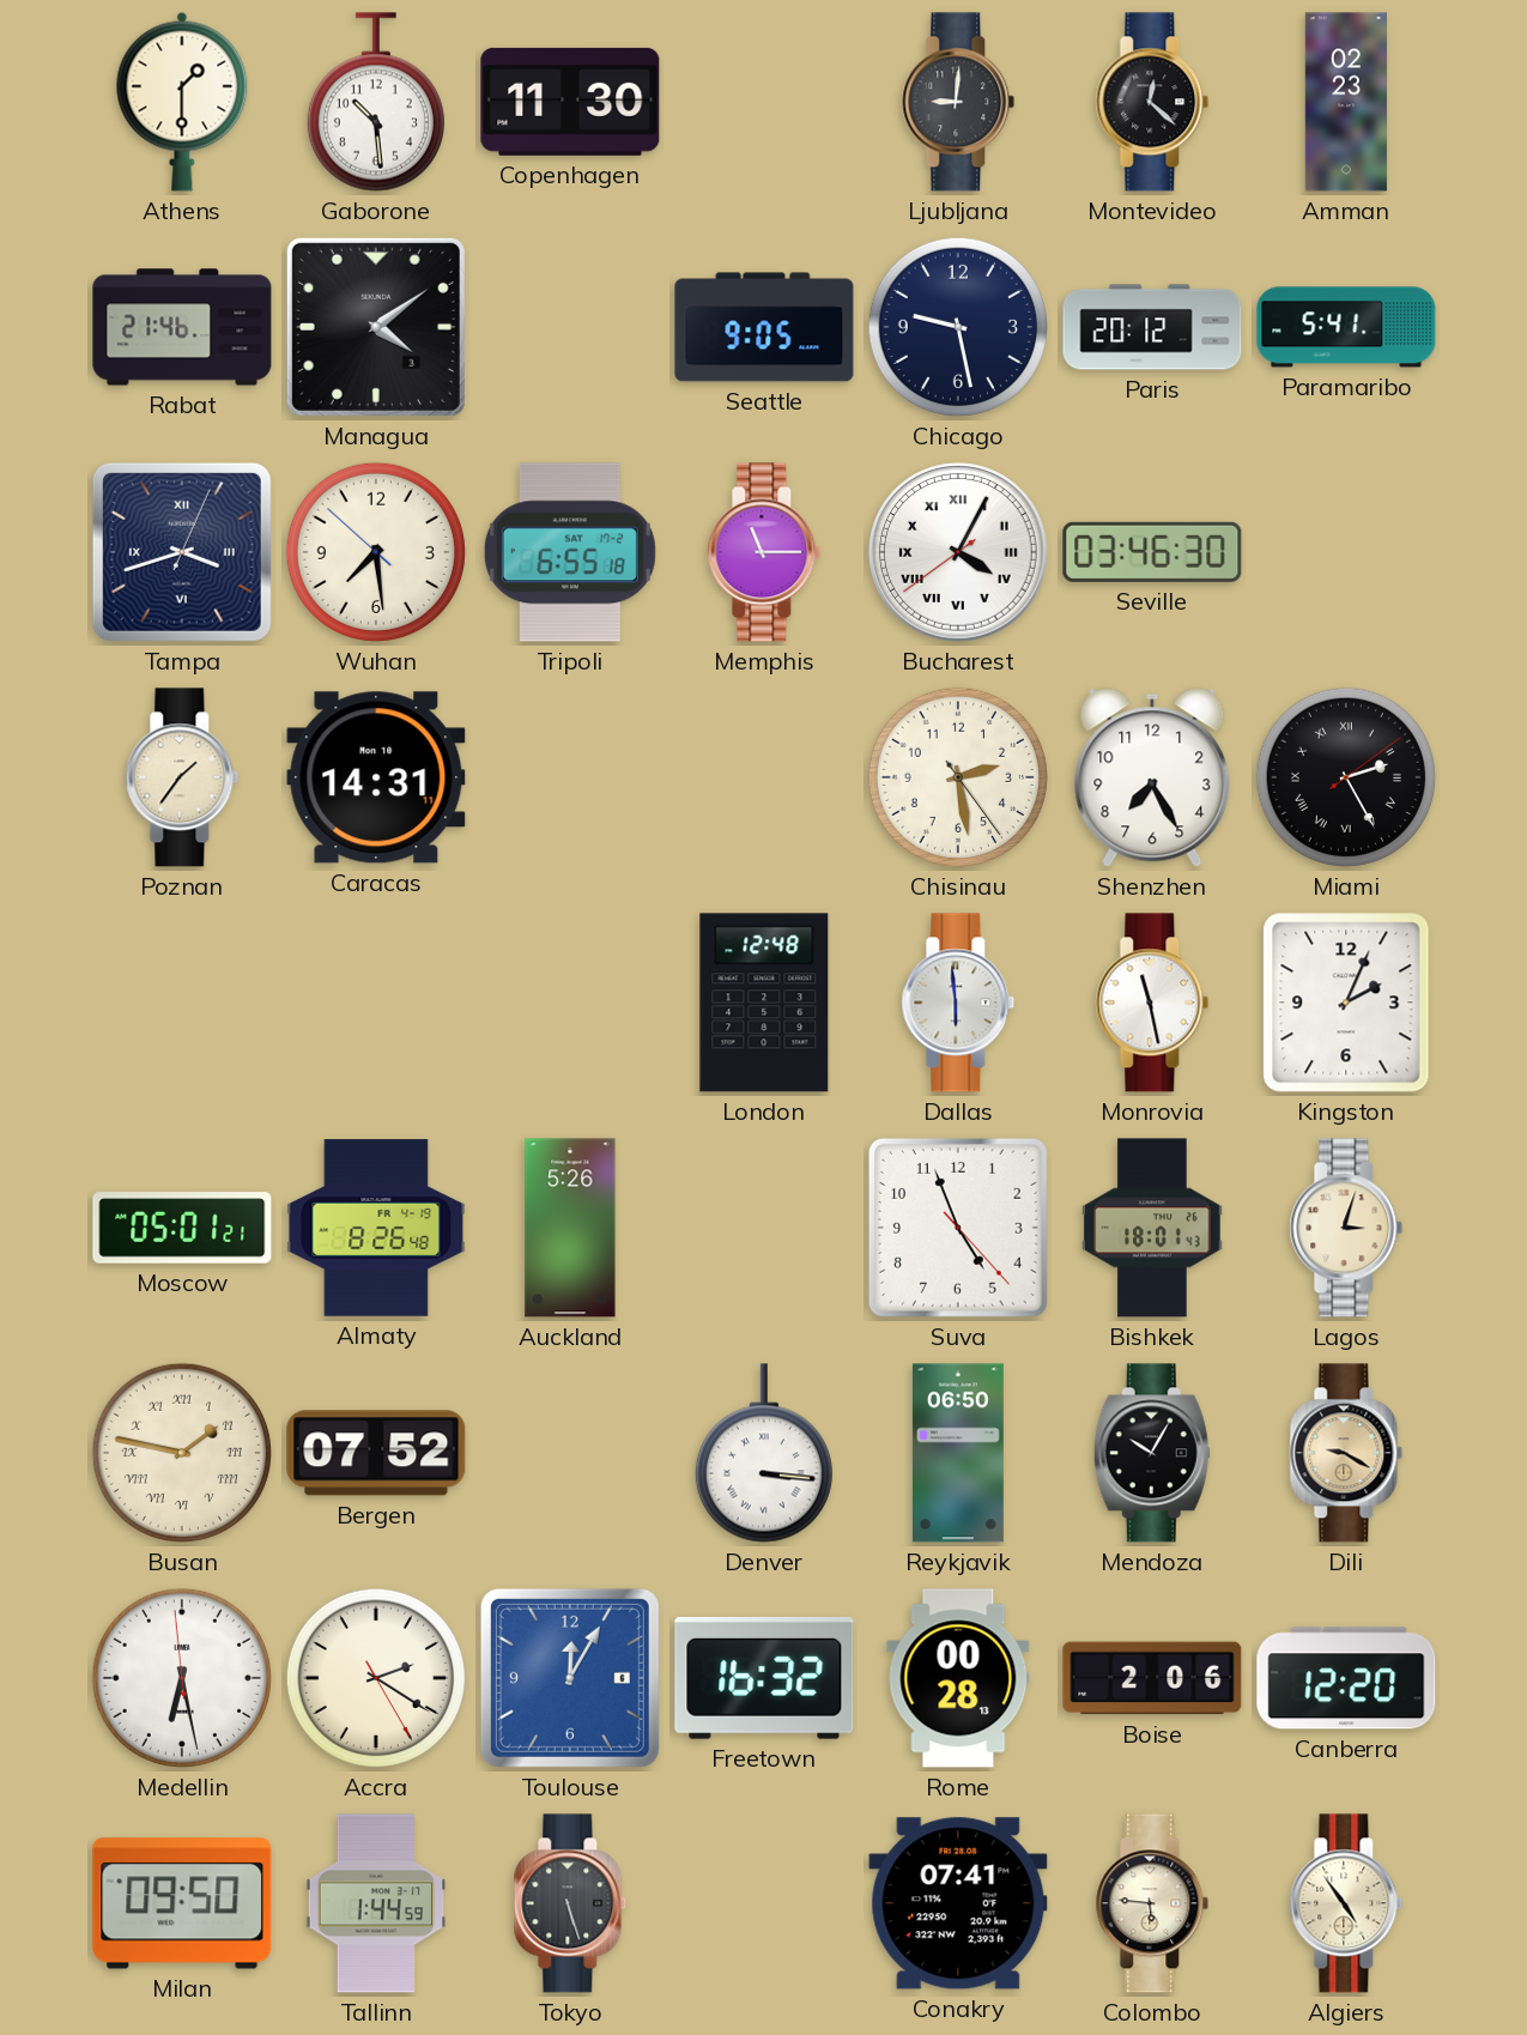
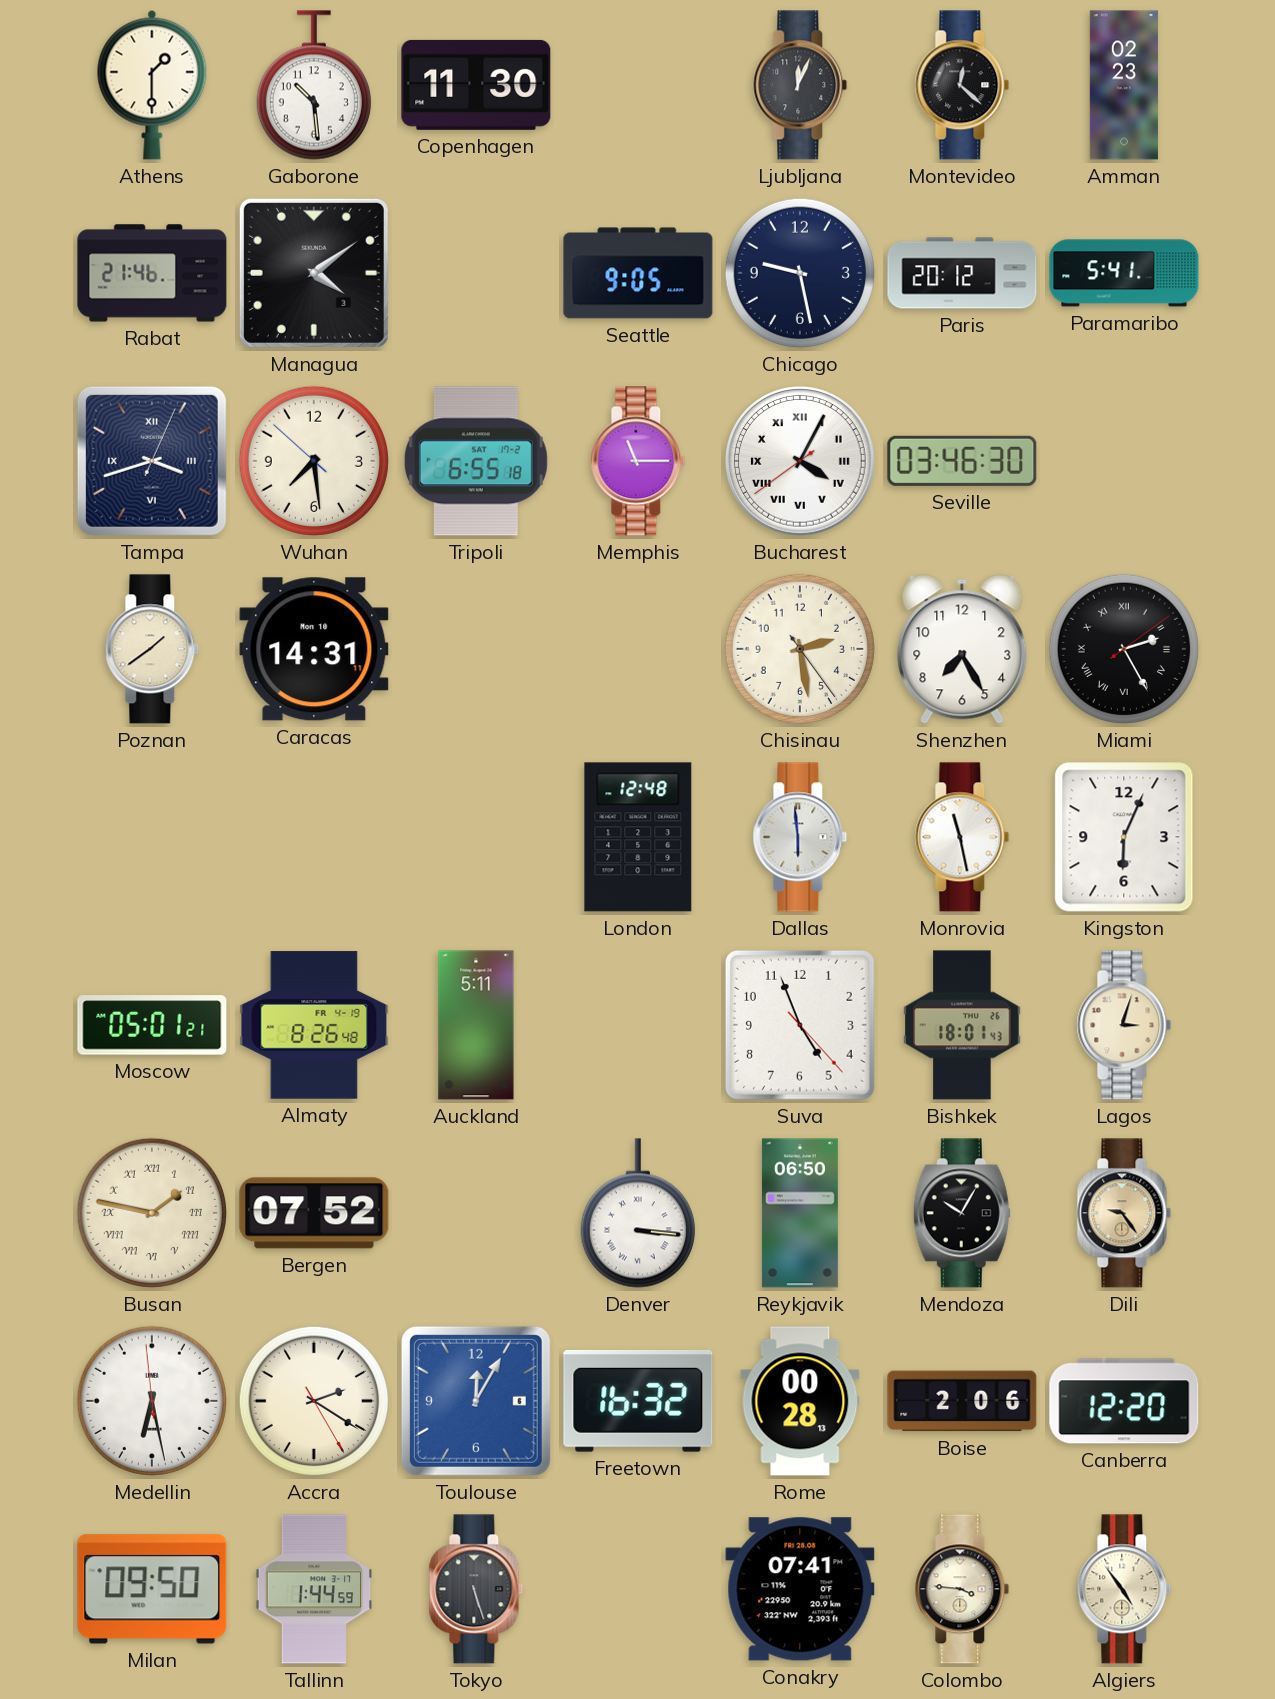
Ljubljana: 9:01 -> 12:04
Poznan: 1:36 -> 1:39
Kingston: 2:04 -> 6:04
Auckland: 5:26 -> 5:11
Dili: 9:20 -> 9:24
Colombo: 5:46 -> 3:46
